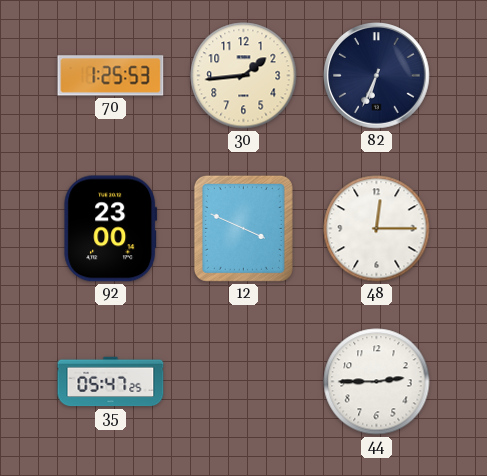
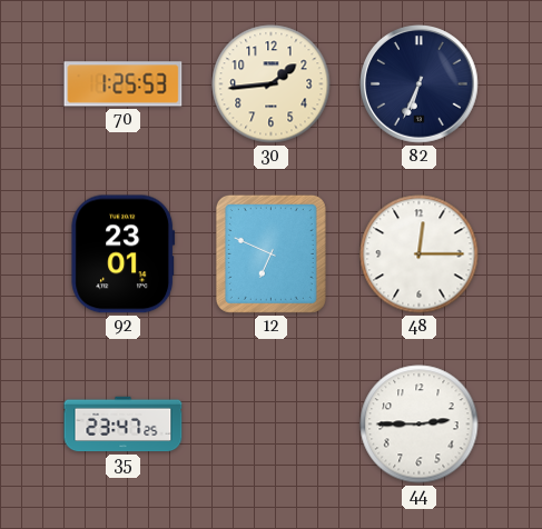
92: 23:00 -> 23:01
12: 3:49 -> 6:49
35: 05:47 -> 23:47
